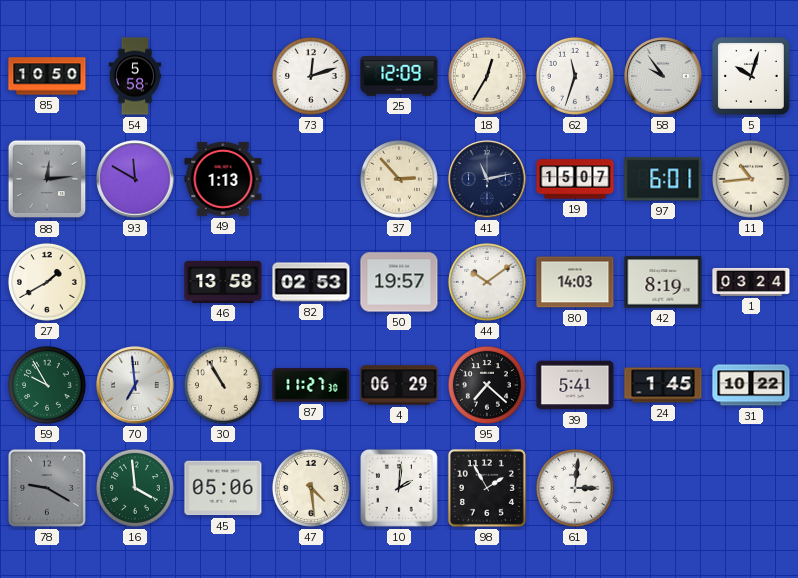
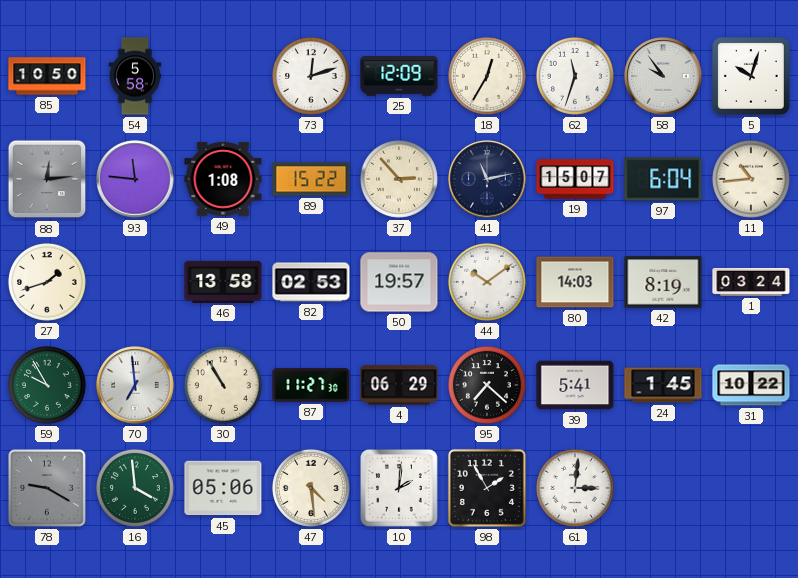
93: 11:50 -> 11:46
49: 1:13 -> 1:08
89: none -> 15:22
97: 6:01 -> 6:04
27: 1:40 -> 1:42
